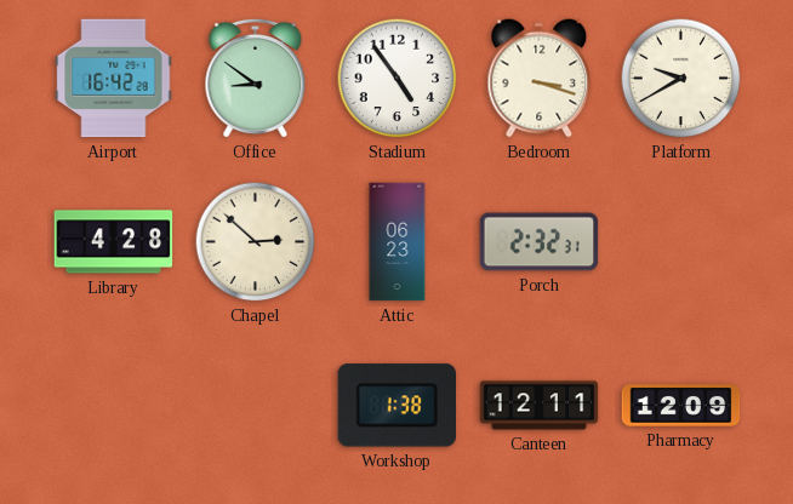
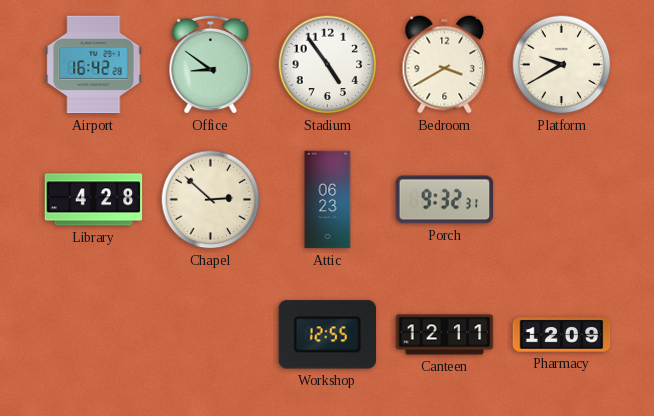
Bedroom: 3:18 -> 3:40
Porch: 2:32 -> 9:32
Workshop: 1:38 -> 12:55
